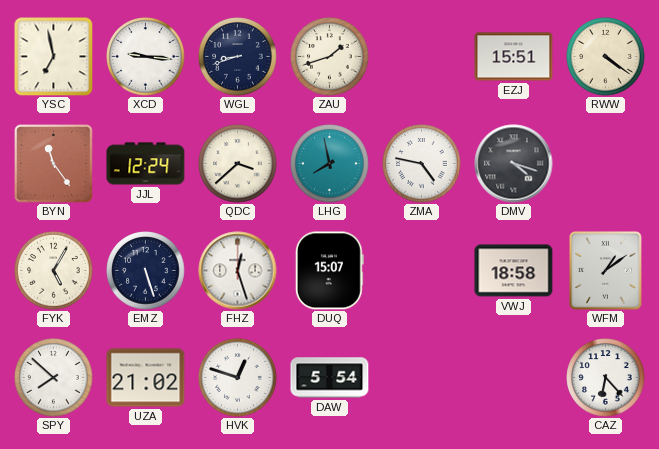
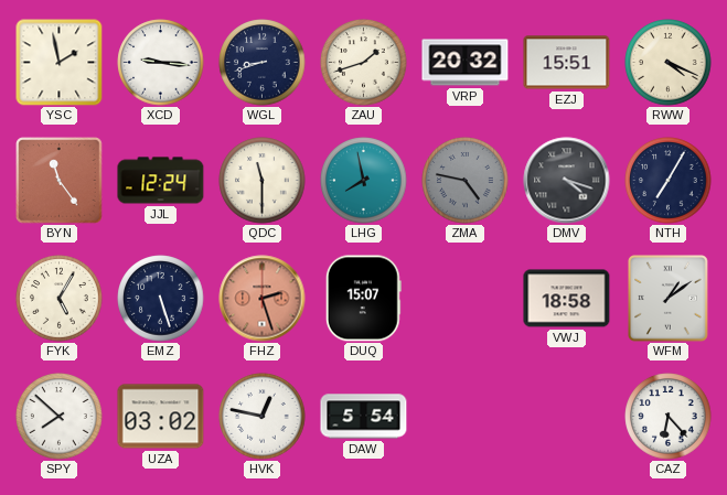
YSC: 6:58 -> 1:58
VRP: none -> 20:32
RWW: 4:21 -> 4:19
QDC: 3:38 -> 11:30
ZMA dial: white -> grey
NTH: none -> 7:05
FHZ: 12:27 -> 2:27
FHZ dial: white -> salmon
UZA: 21:02 -> 03:02
HVK: 12:48 -> 12:47
